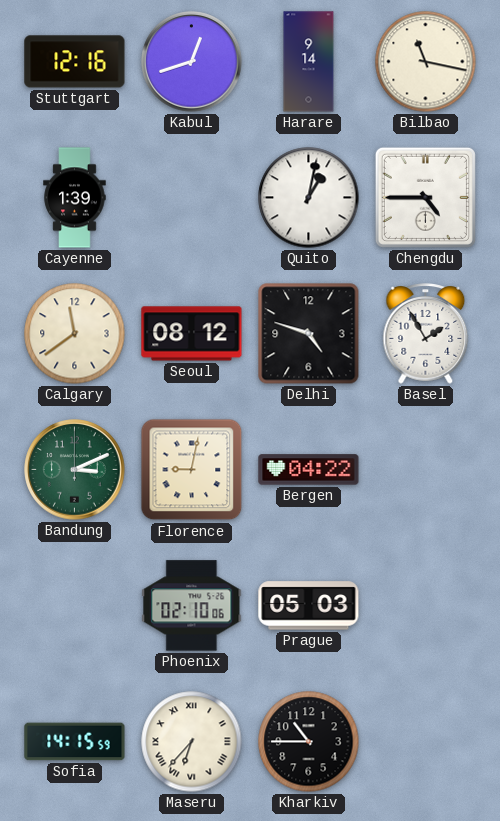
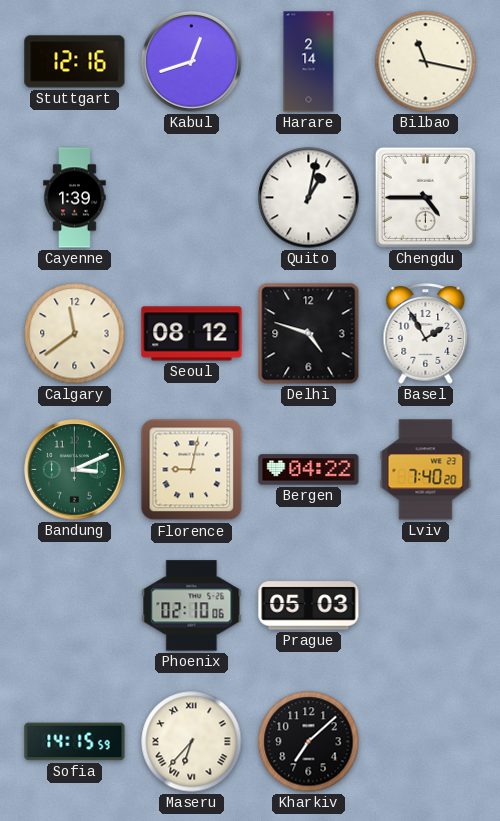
Harare: 9:14 -> 2:14
Lviv: none -> 7:40
Kharkiv: 10:45 -> 7:08
